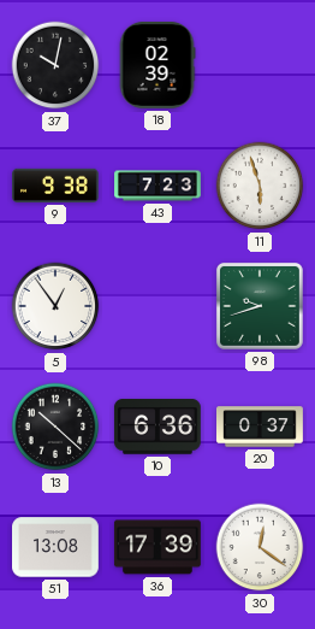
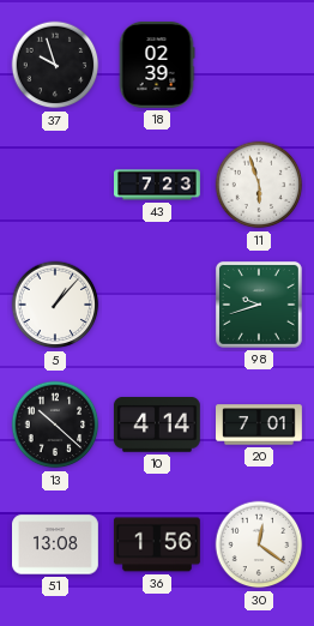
37: 10:02 -> 9:57
9: 9:38 -> none
5: 12:54 -> 1:07
10: 6:36 -> 4:14
20: 0:37 -> 7:01
36: 17:39 -> 1:56
